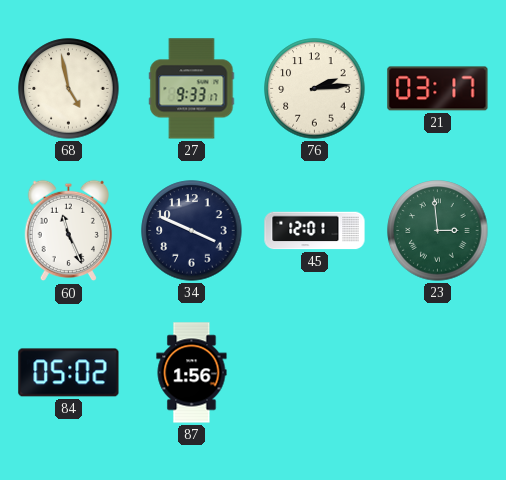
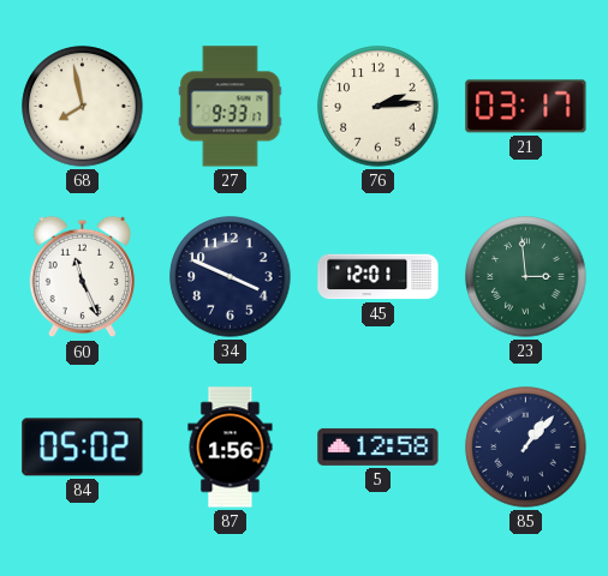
68: 4:58 -> 7:58
5: none -> 12:58
85: none -> 1:07
